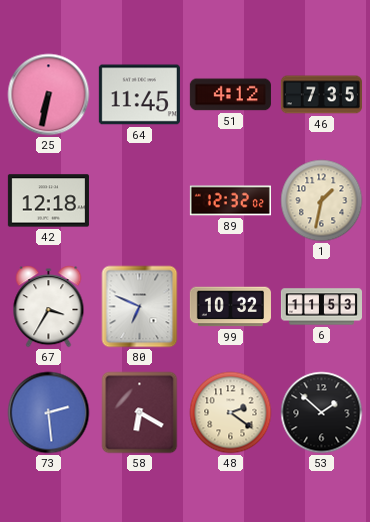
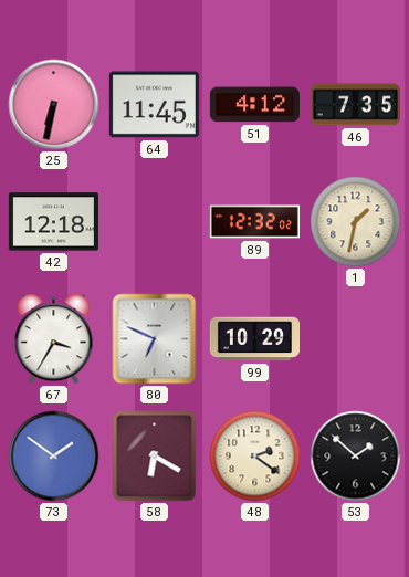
99: 10:32 -> 10:29
6: 11:53 -> none
73: 2:29 -> 1:51
